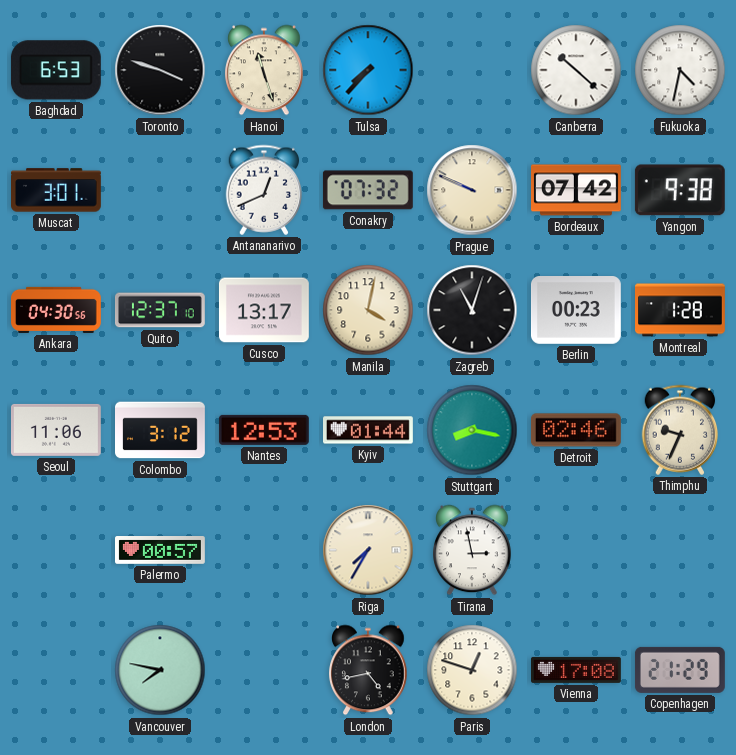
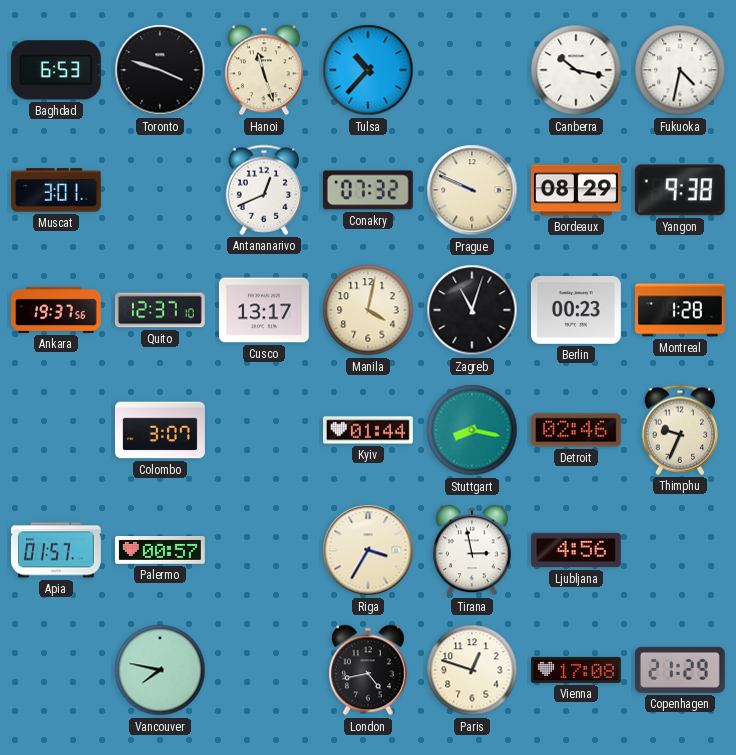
Tulsa: 7:37 -> 10:37
Canberra: 10:22 -> 10:17
Bordeaux: 07:42 -> 08:29
Ankara: 04:30 -> 19:37
Seoul: 11:06 -> none
Colombo: 3:12 -> 3:07
Nantes: 12:53 -> none
Apia: none -> 01:57
Riga: 7:35 -> 3:35
Ljubljana: none -> 4:56
